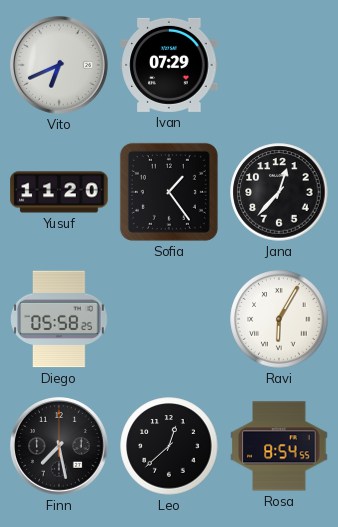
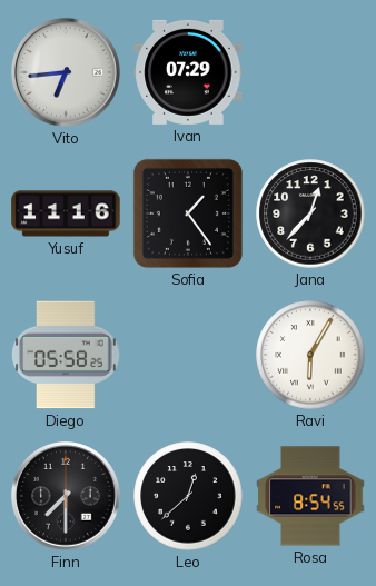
Vito: 6:41 -> 6:44
Yusuf: 11:20 -> 11:16
Finn: 7:28 -> 7:30
